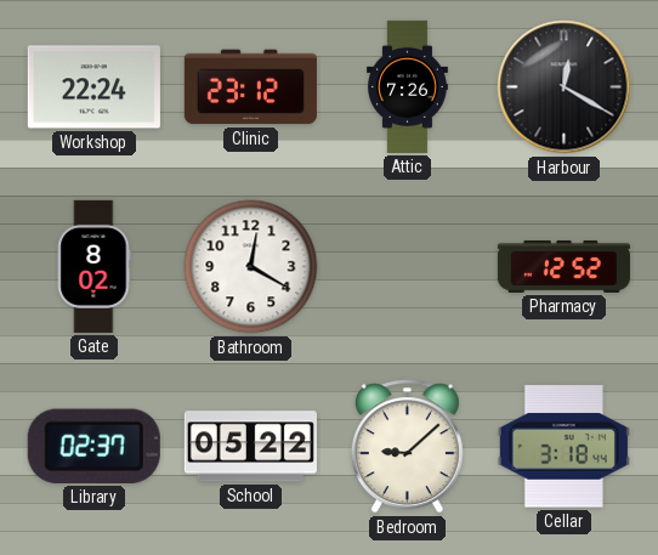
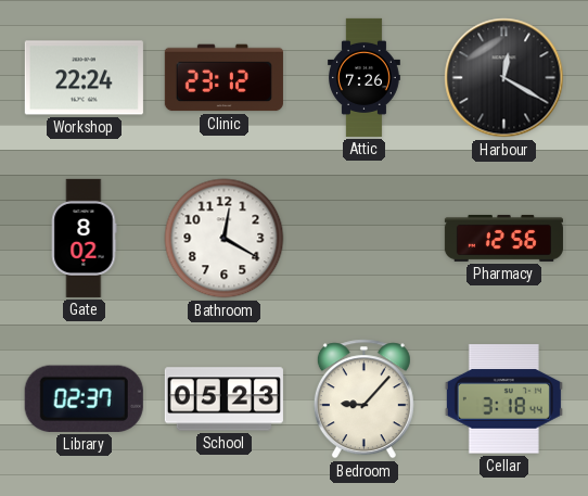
Pharmacy: 12:52 -> 12:56
School: 05:22 -> 05:23
Bedroom: 9:08 -> 9:07
